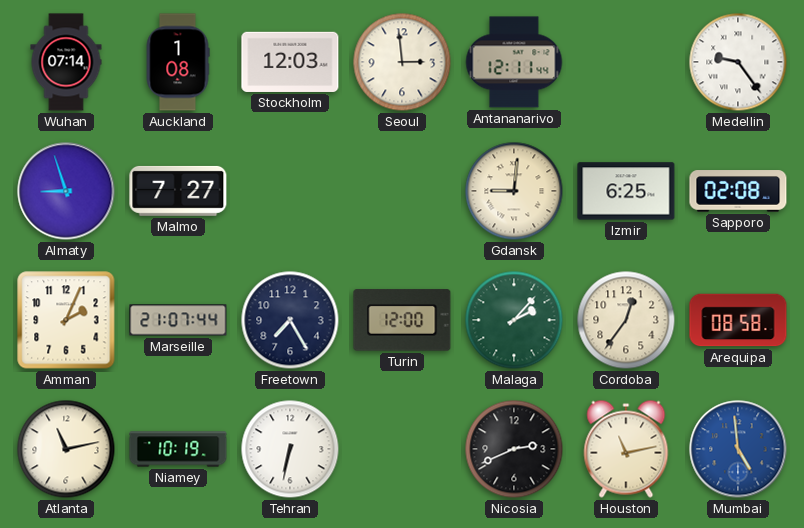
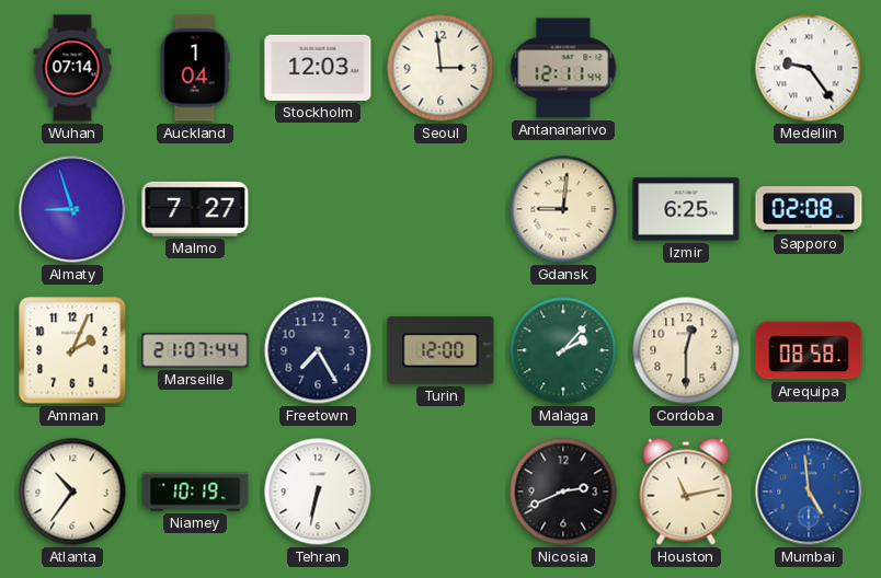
Auckland: 1:08 -> 1:04
Cordoba: 12:36 -> 12:30
Atlanta: 11:13 -> 10:36
